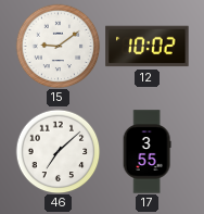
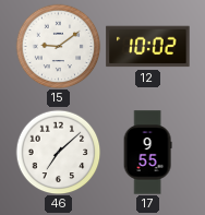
17: 3:55 -> 9:55
